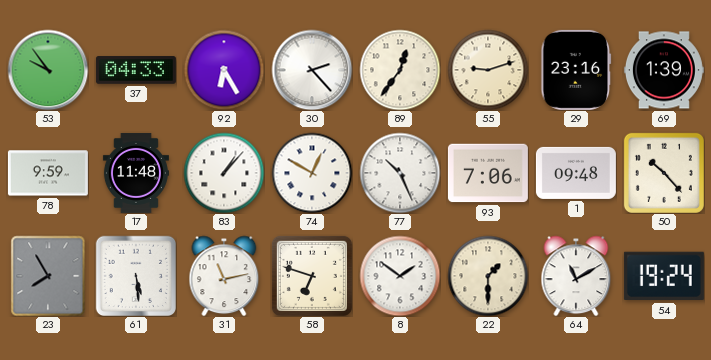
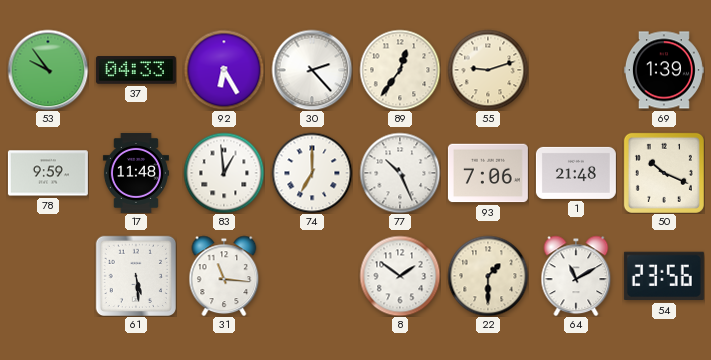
29: 23:16 -> none
83: 1:07 -> 12:59
74: 12:50 -> 7:00
1: 09:48 -> 21:48
50: 10:23 -> 10:19
23: 7:55 -> none
31: 11:13 -> 11:16
58: 6:48 -> none
54: 19:24 -> 23:56
